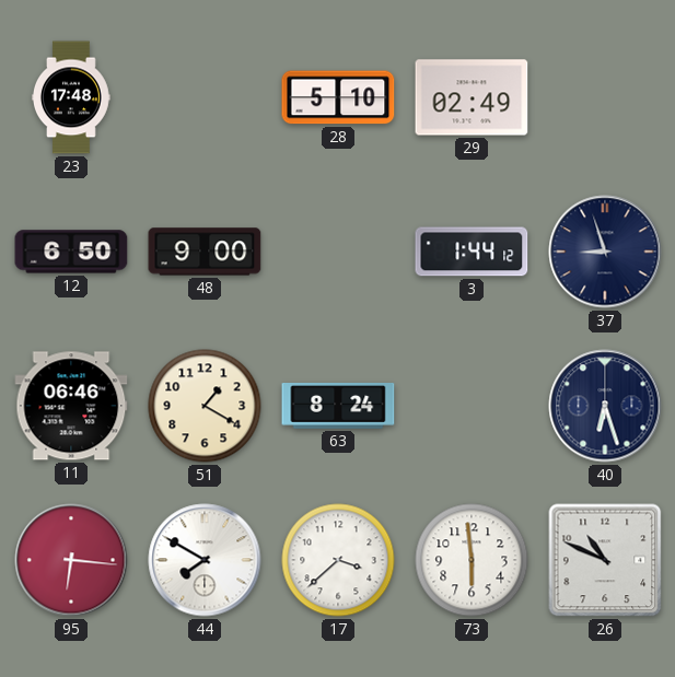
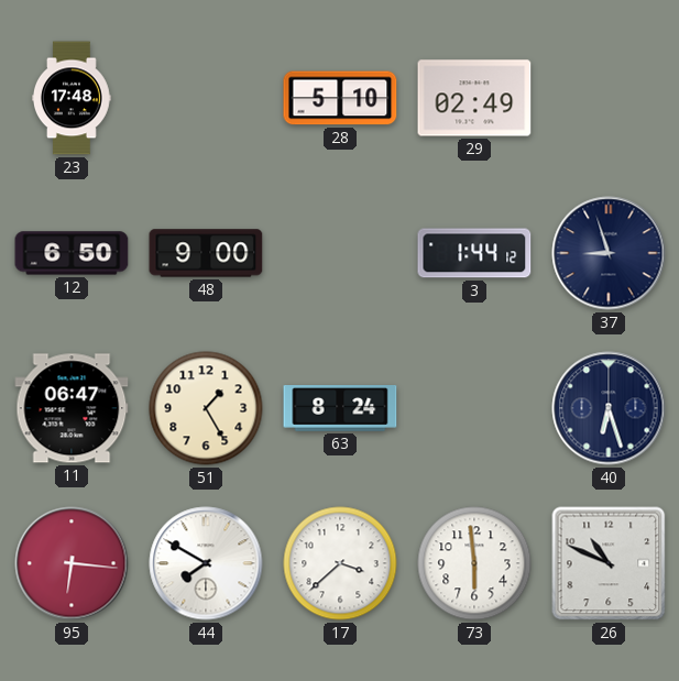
11: 06:46 -> 06:47
51: 1:20 -> 1:25
